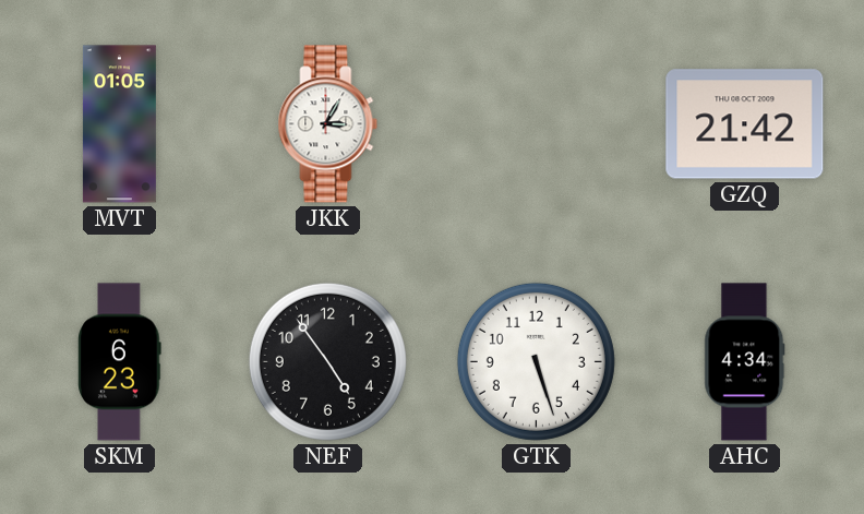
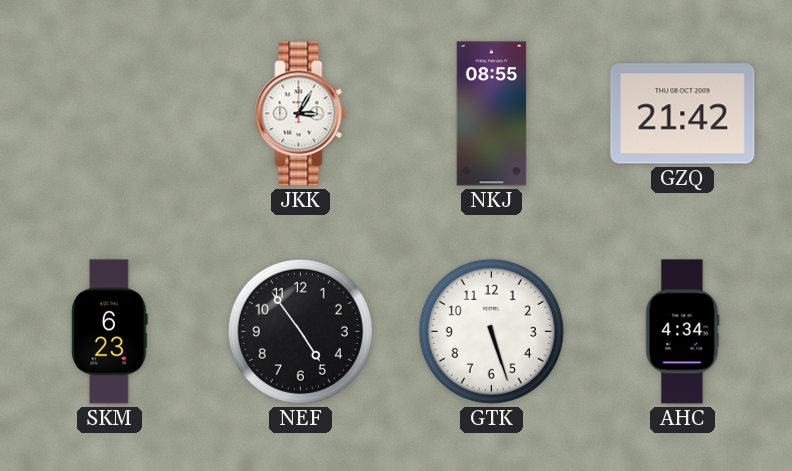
MVT: 01:05 -> none
NKJ: none -> 08:55
